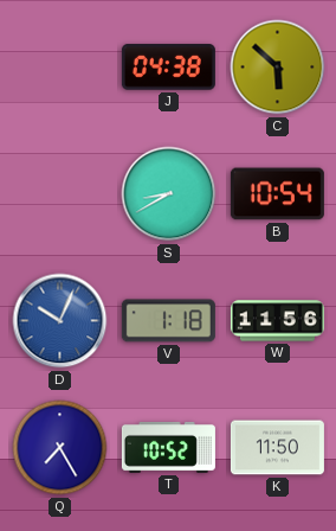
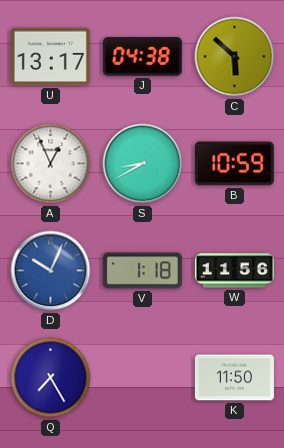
U: none -> 13:17
A: none -> 12:56
B: 10:54 -> 10:59
T: 10:52 -> none
